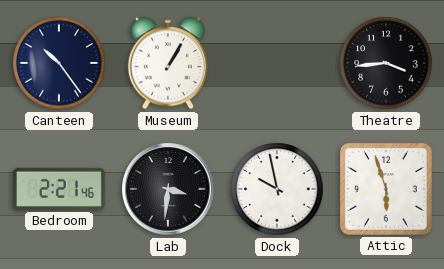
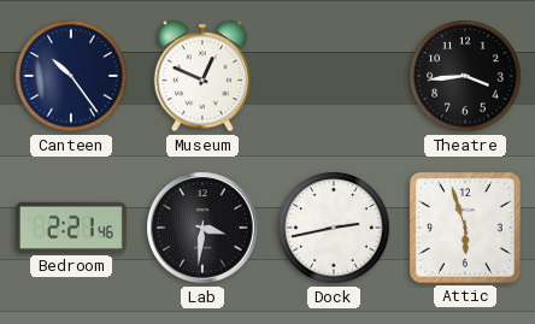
Museum: 1:05 -> 12:49
Dock: 9:58 -> 2:43
